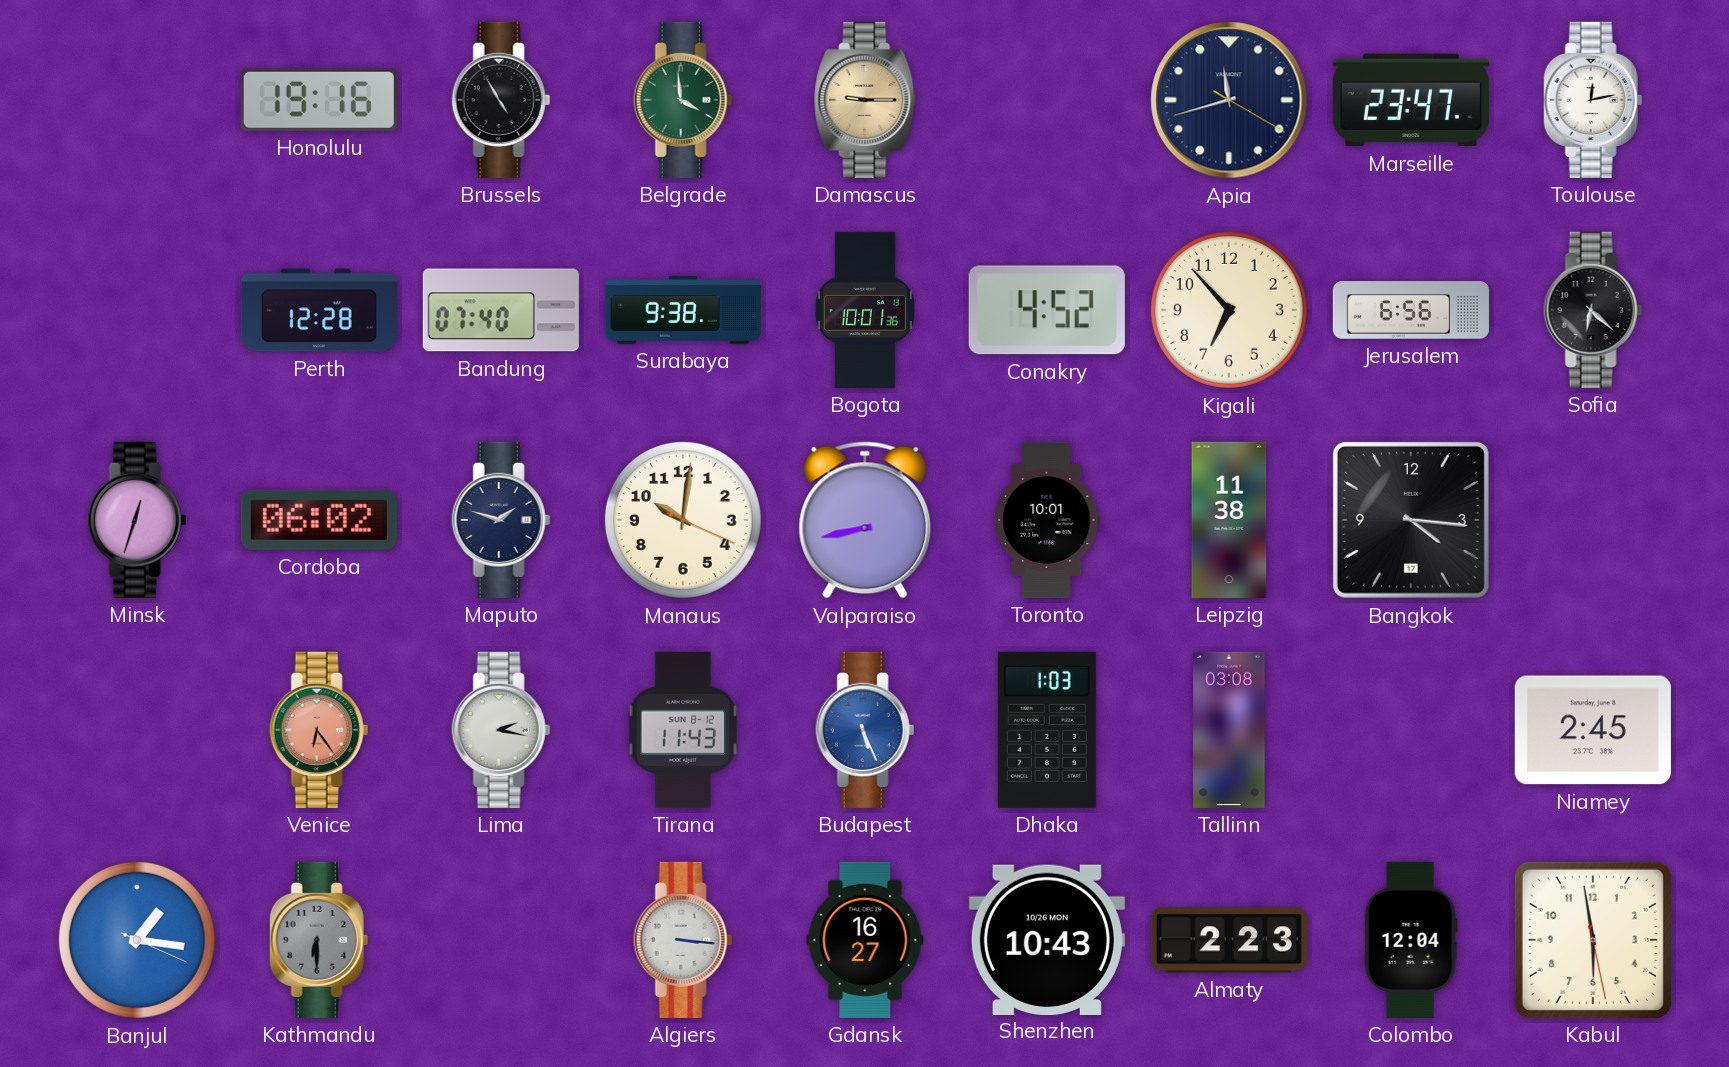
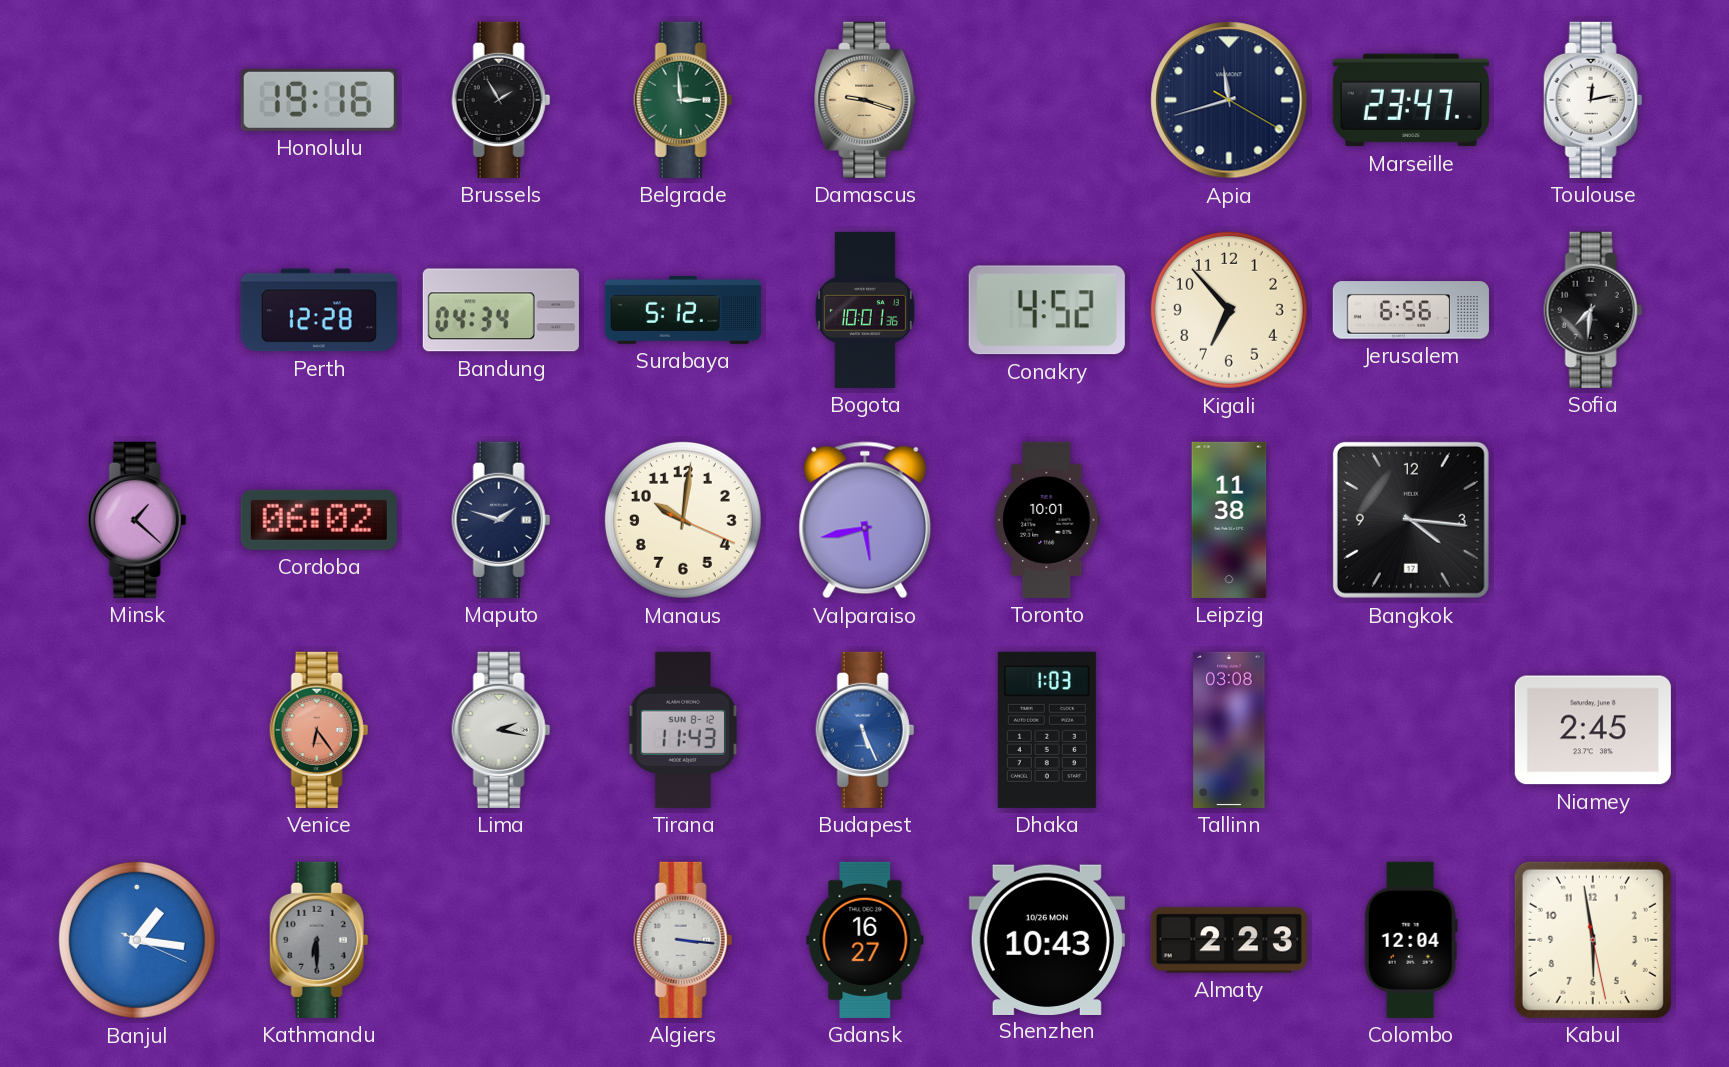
Brussels: 4:55 -> 1:55
Belgrade: 3:59 -> 2:59
Damascus: 9:15 -> 9:18
Bandung: 07:40 -> 04:34
Surabaya: 9:38 -> 5:12
Sofia: 6:22 -> 7:31
Minsk: 12:33 -> 1:22
Valparaiso: 8:43 -> 5:43
